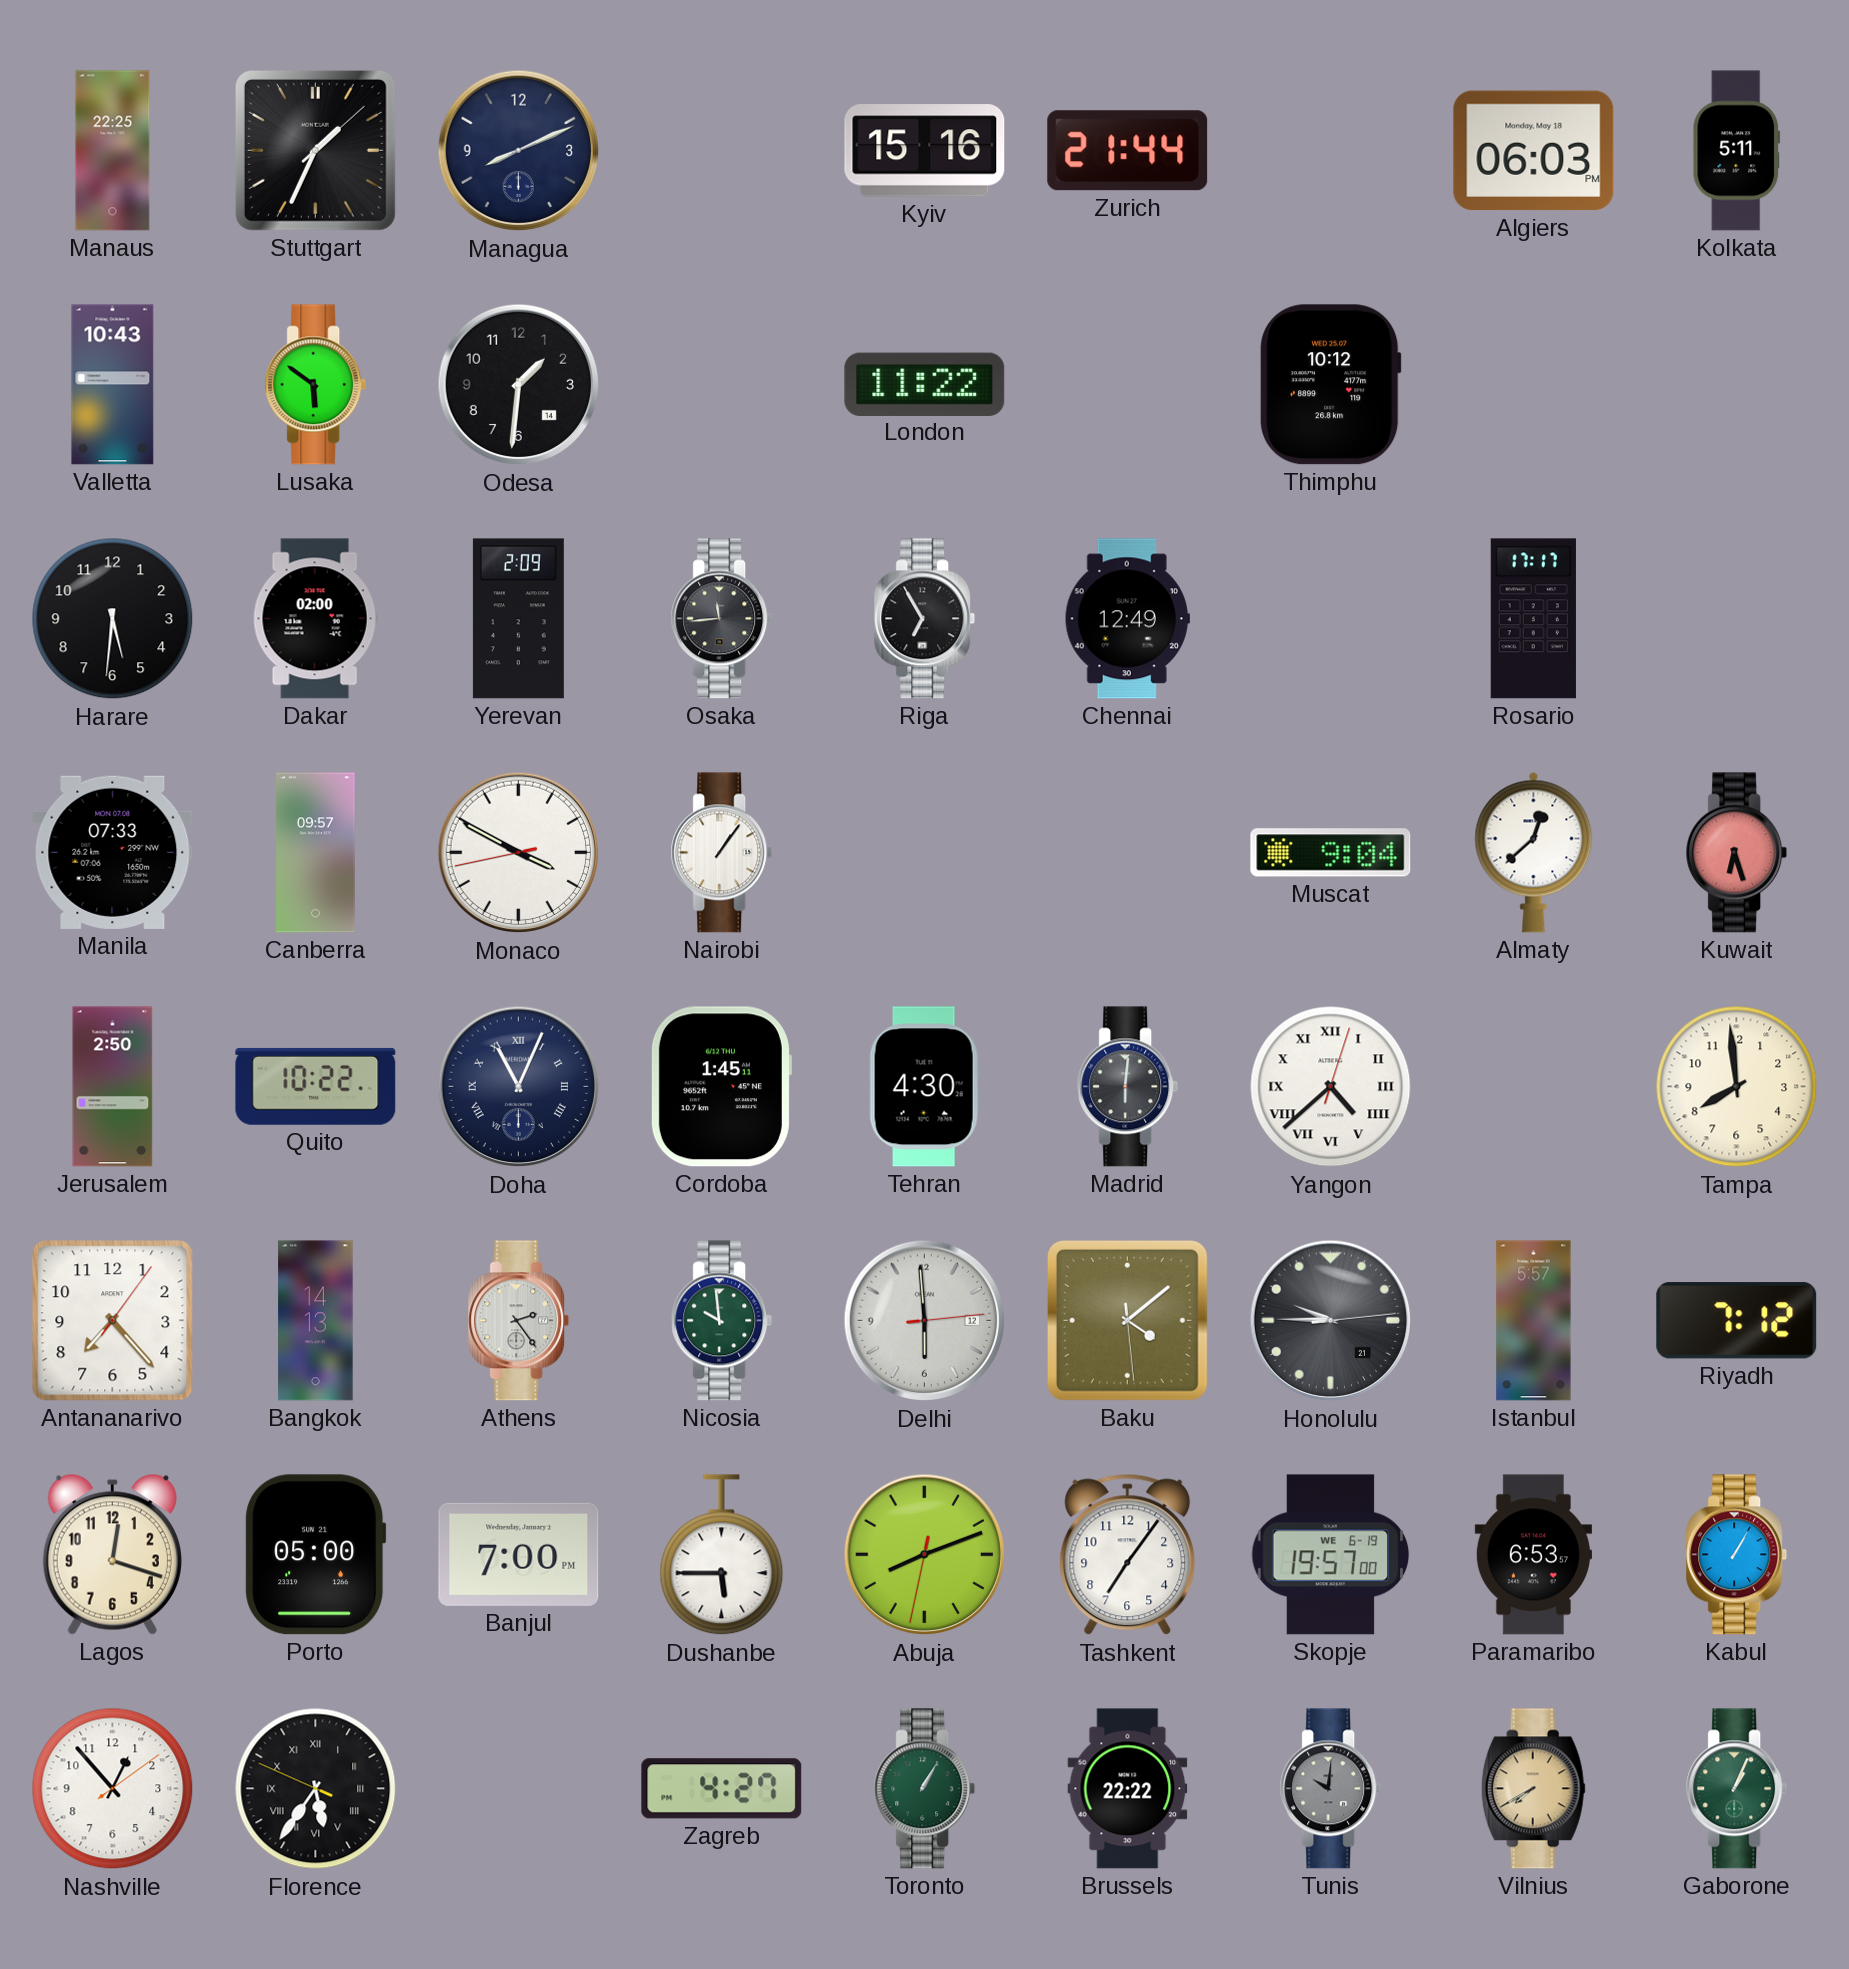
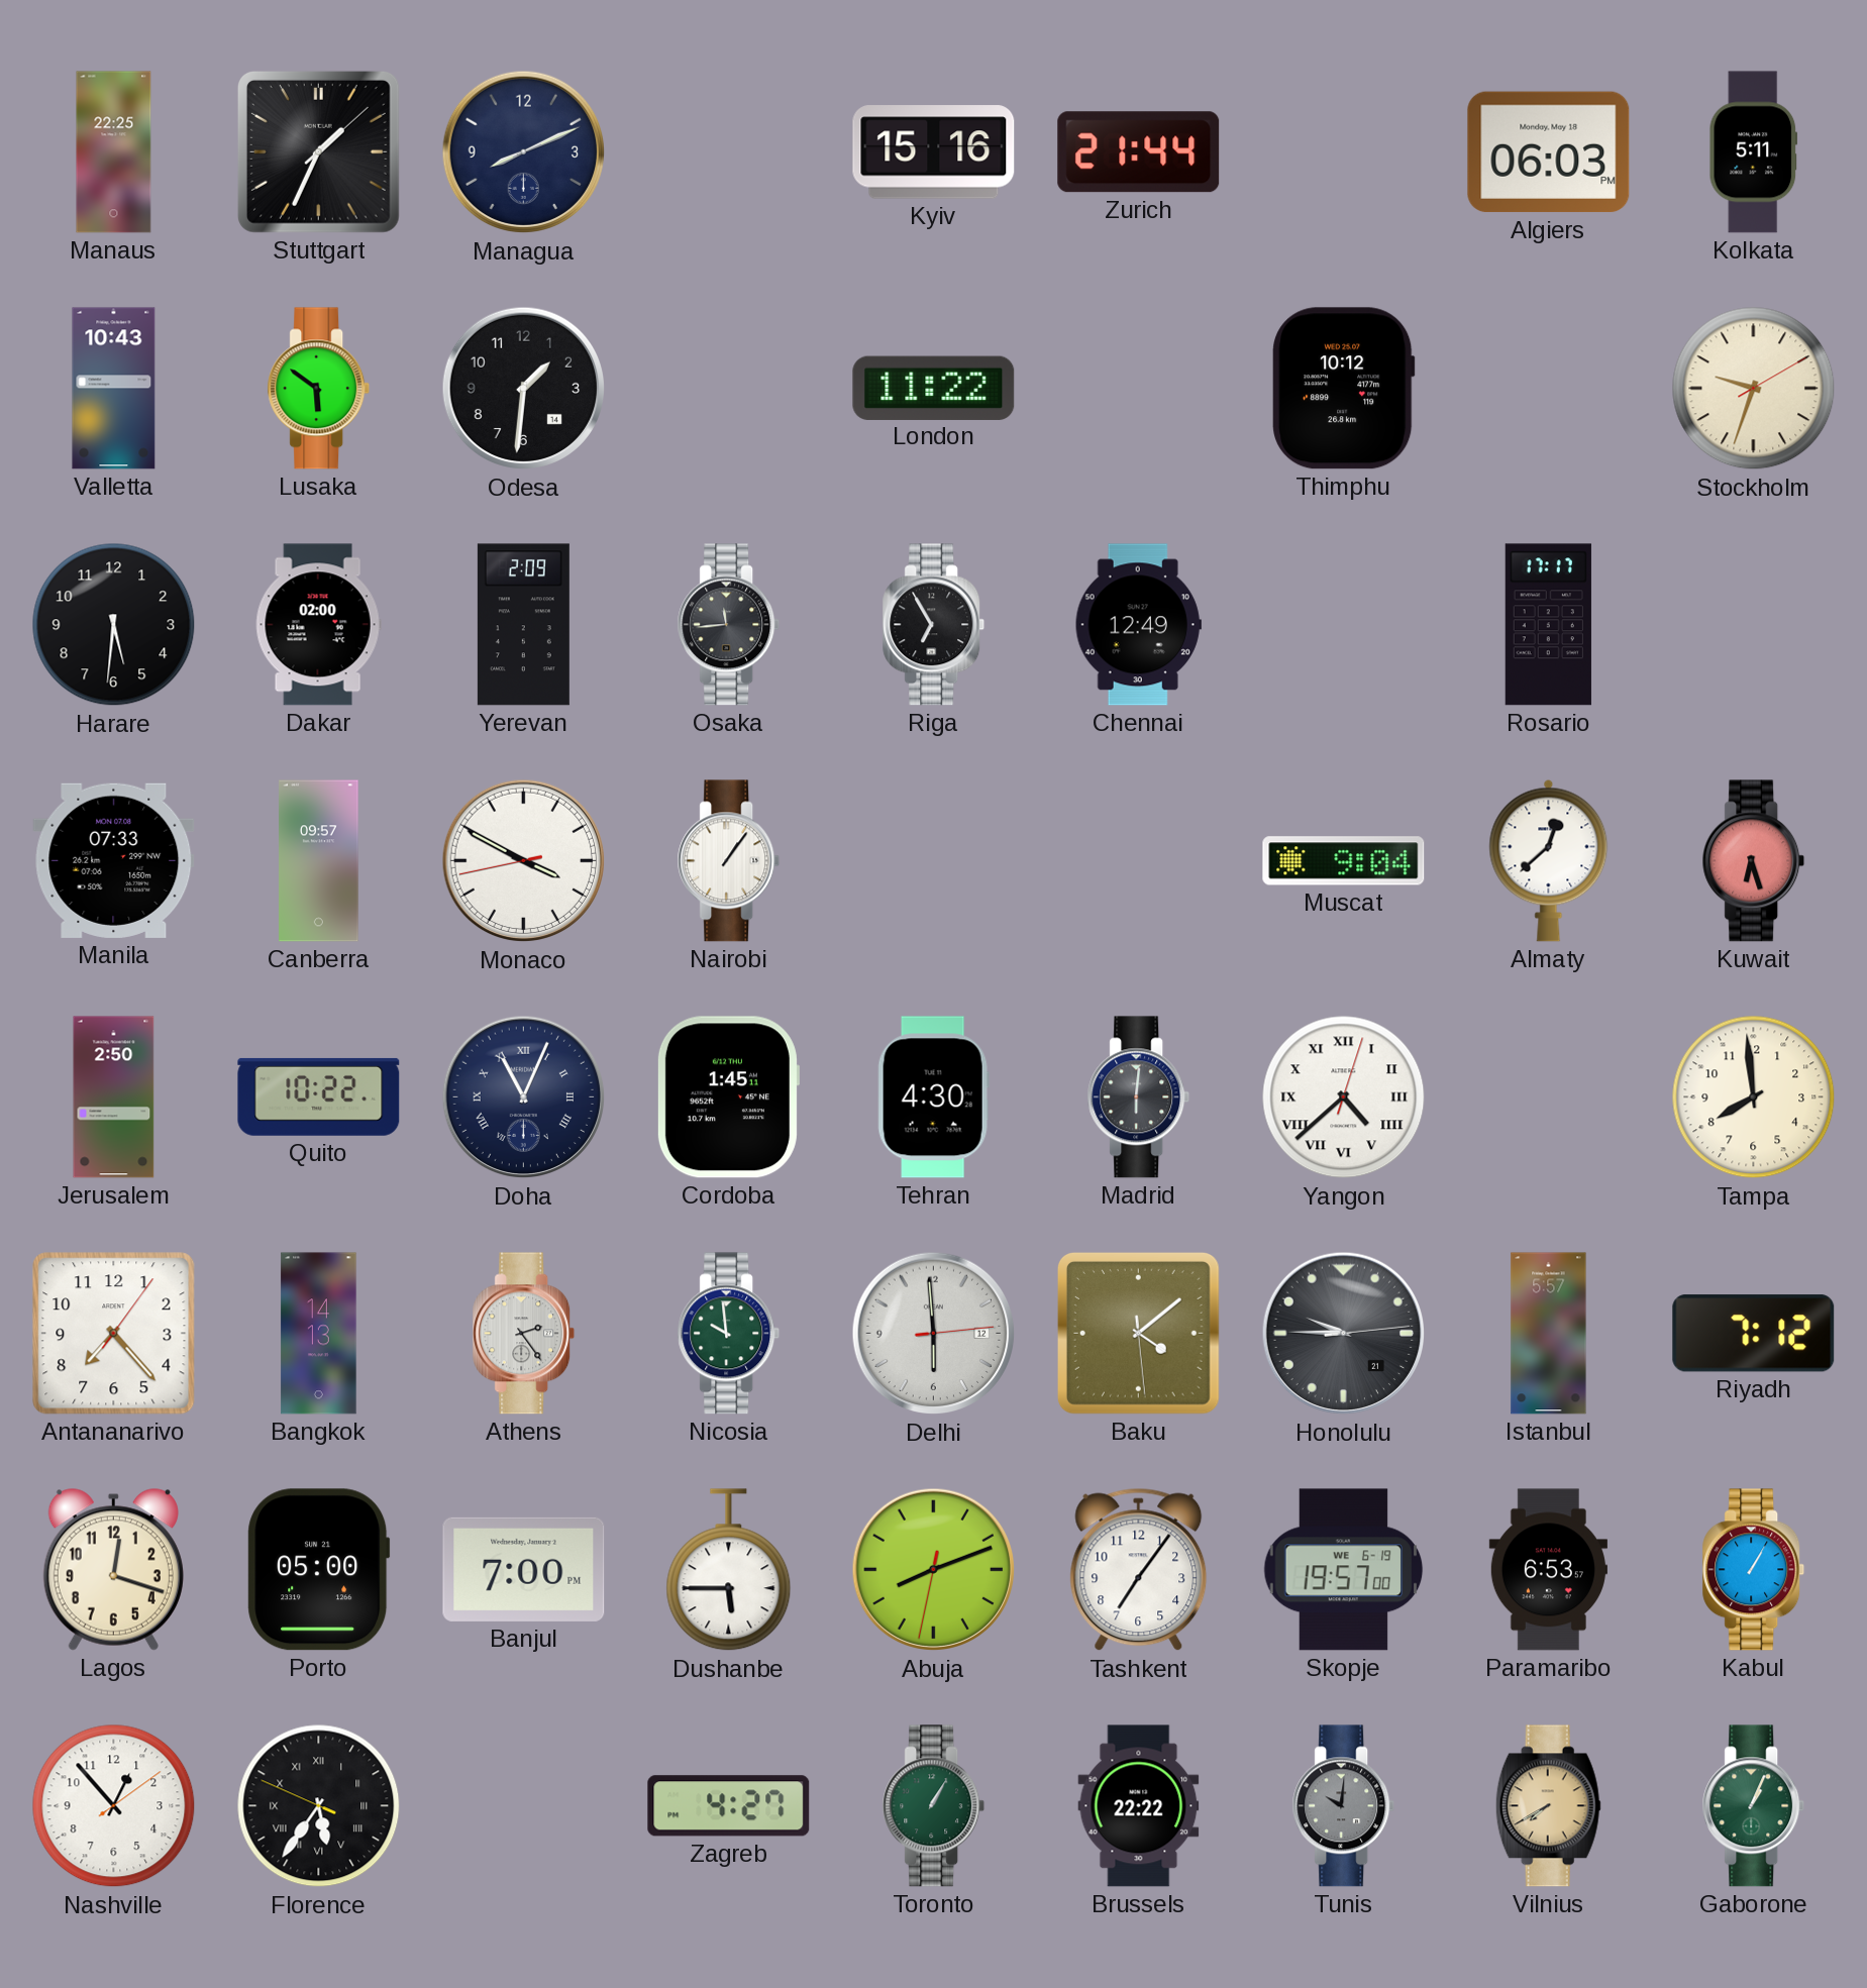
Stockholm: none -> 9:33
